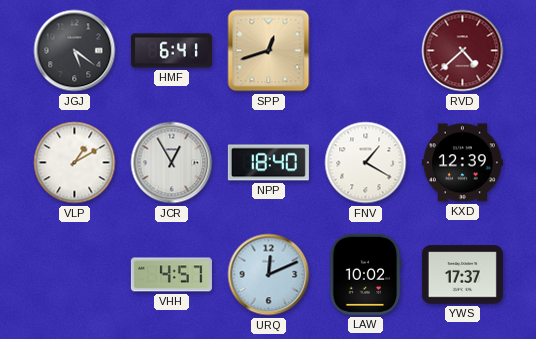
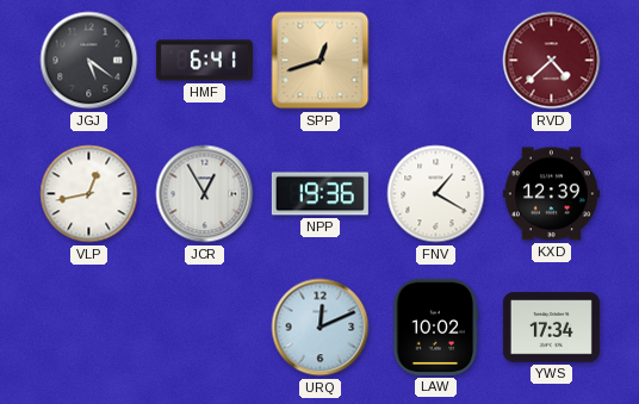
VLP: 1:10 -> 12:43
NPP: 18:40 -> 19:36
VHH: 4:57 -> none
YWS: 17:37 -> 17:34
